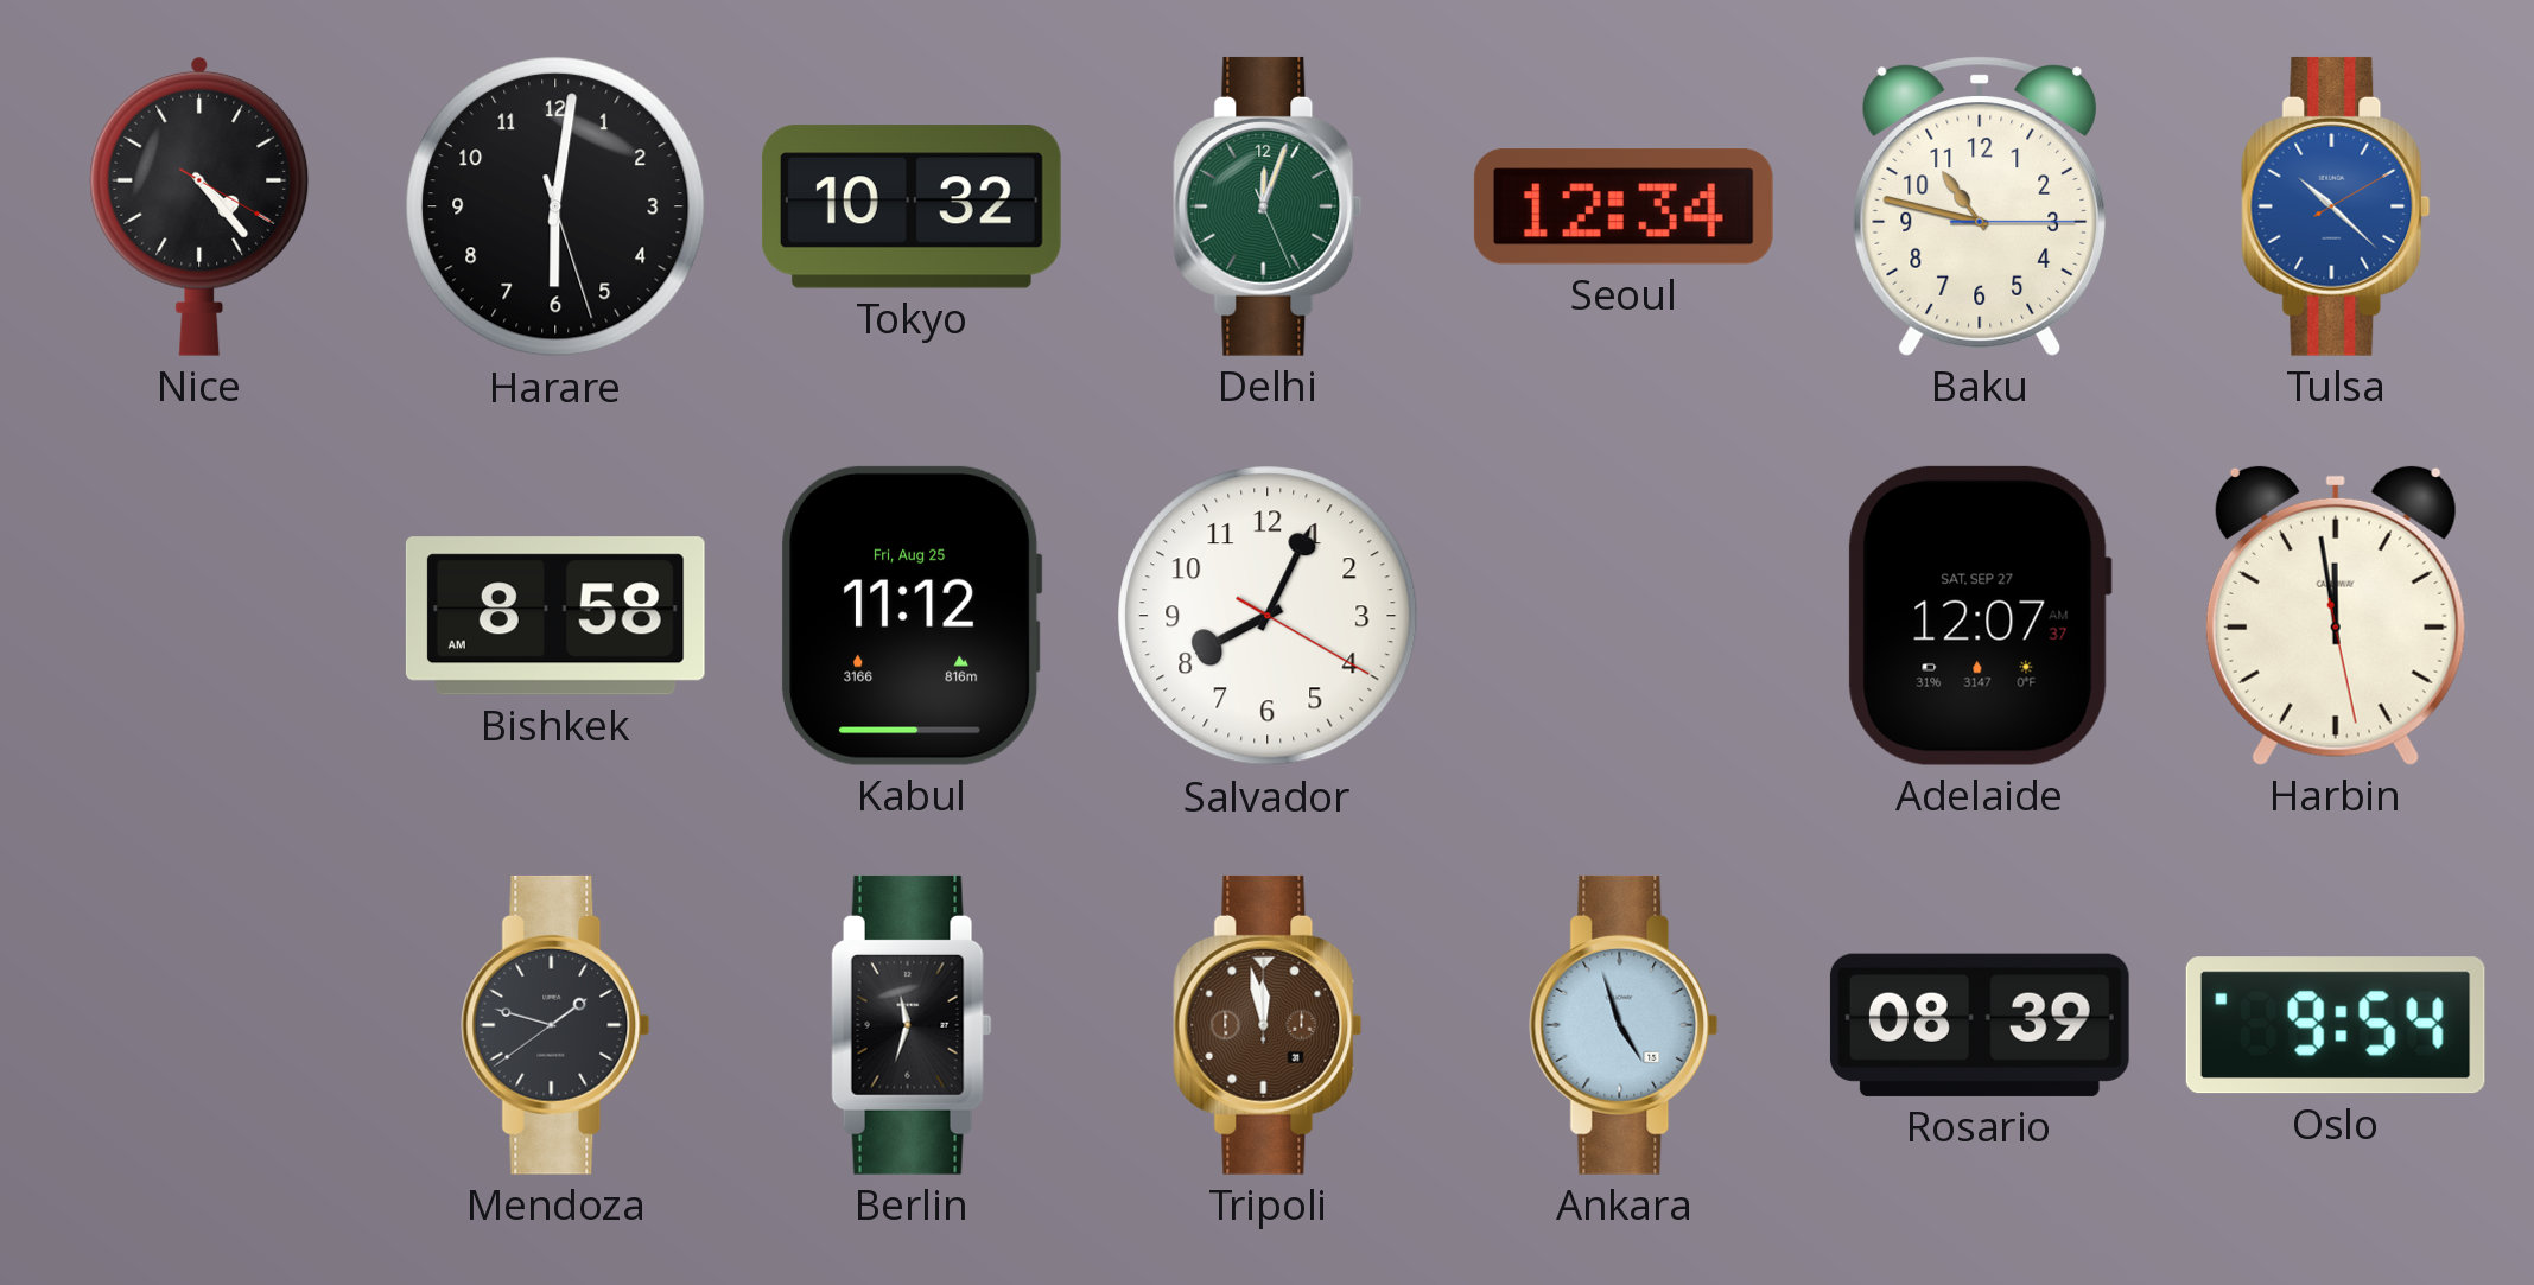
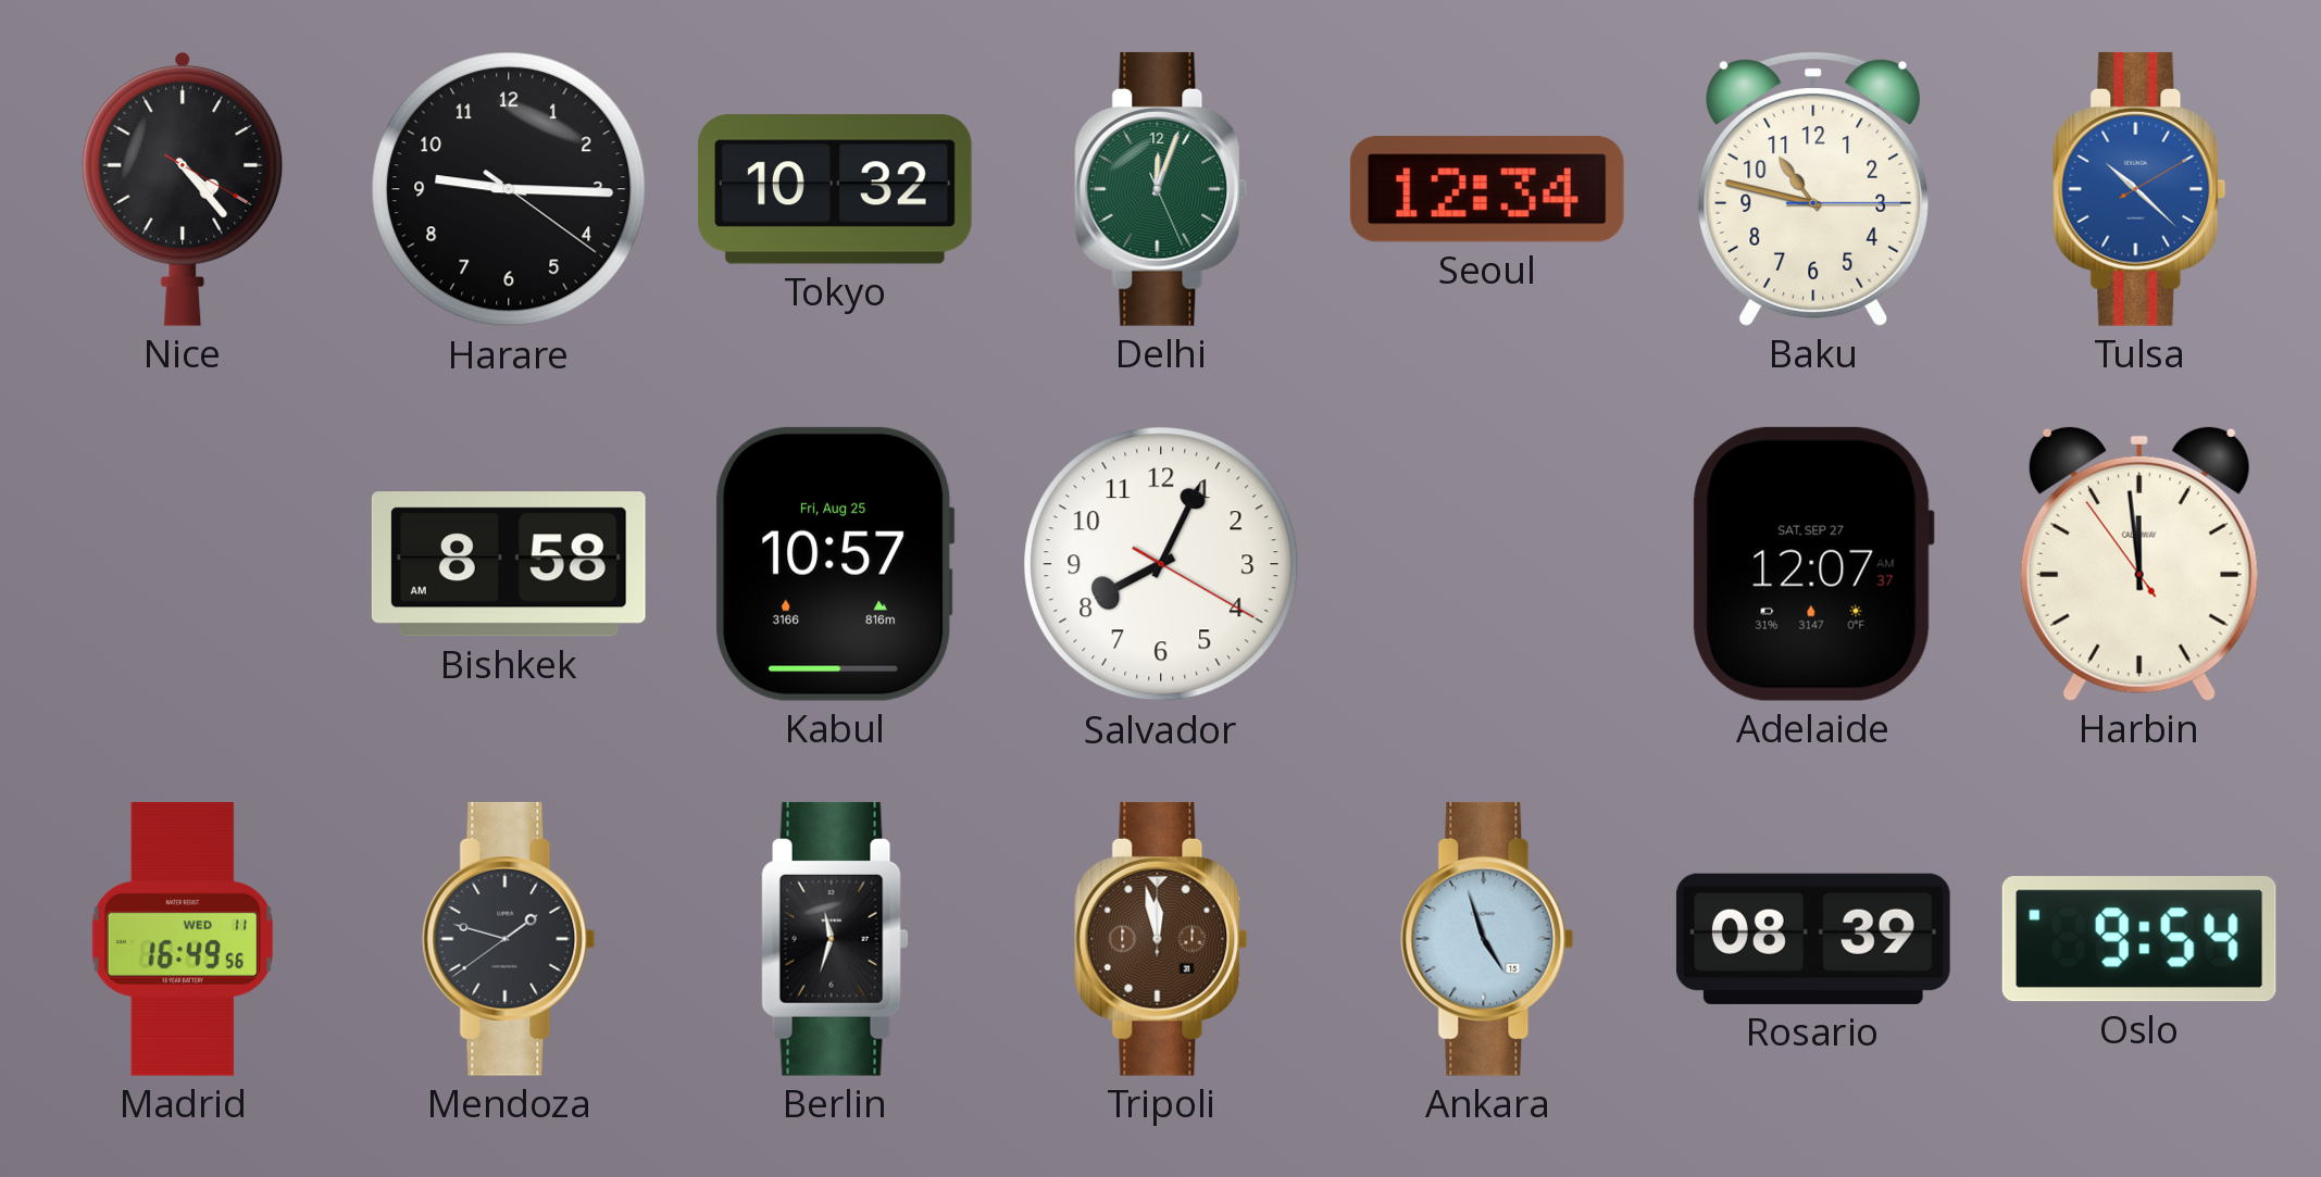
Harare: 6:01 -> 9:15
Kabul: 11:12 -> 10:57
Harbin: 11:58:28 -> 11:58:54
Madrid: none -> 16:49
